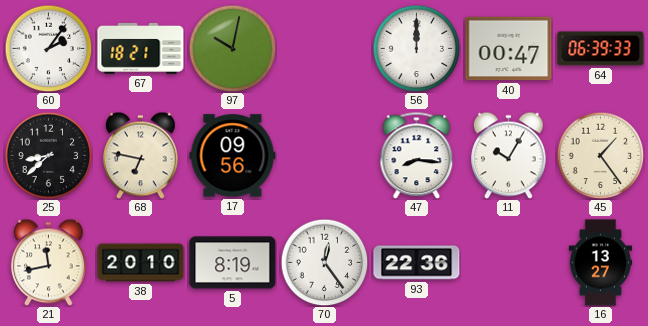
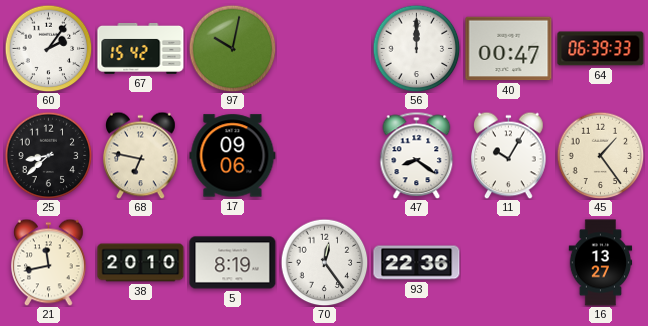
67: 18:21 -> 15:42
17: 09:56 -> 09:06
47: 8:16 -> 8:21
